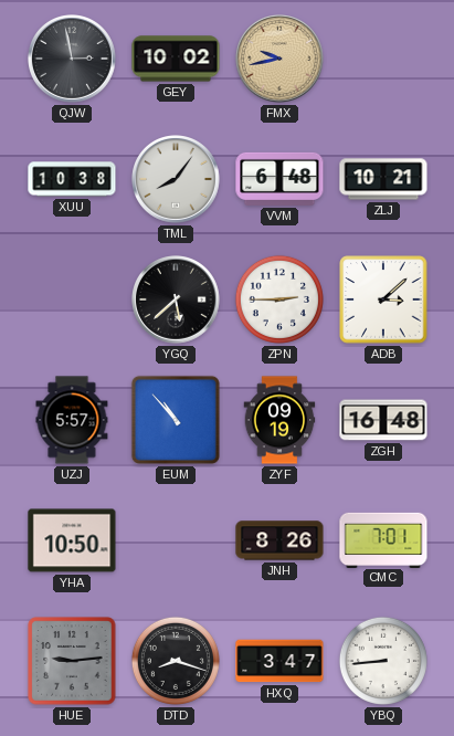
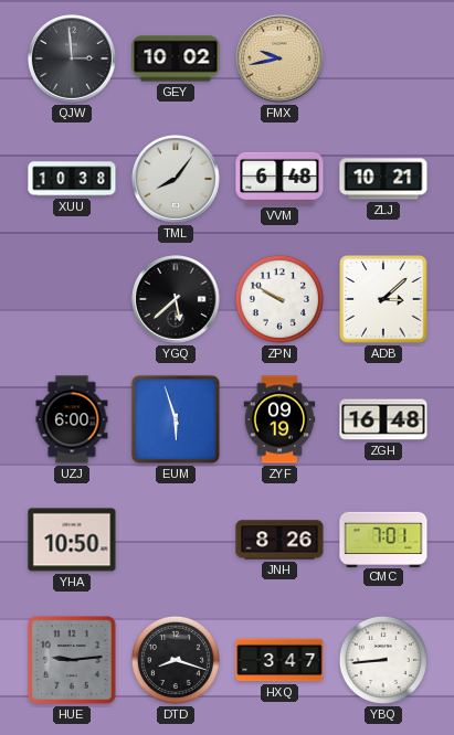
QJW: 2:58 -> 2:59
ZPN: 2:45 -> 9:50
UZJ: 5:57 -> 6:00
EUM: 10:53 -> 5:57
